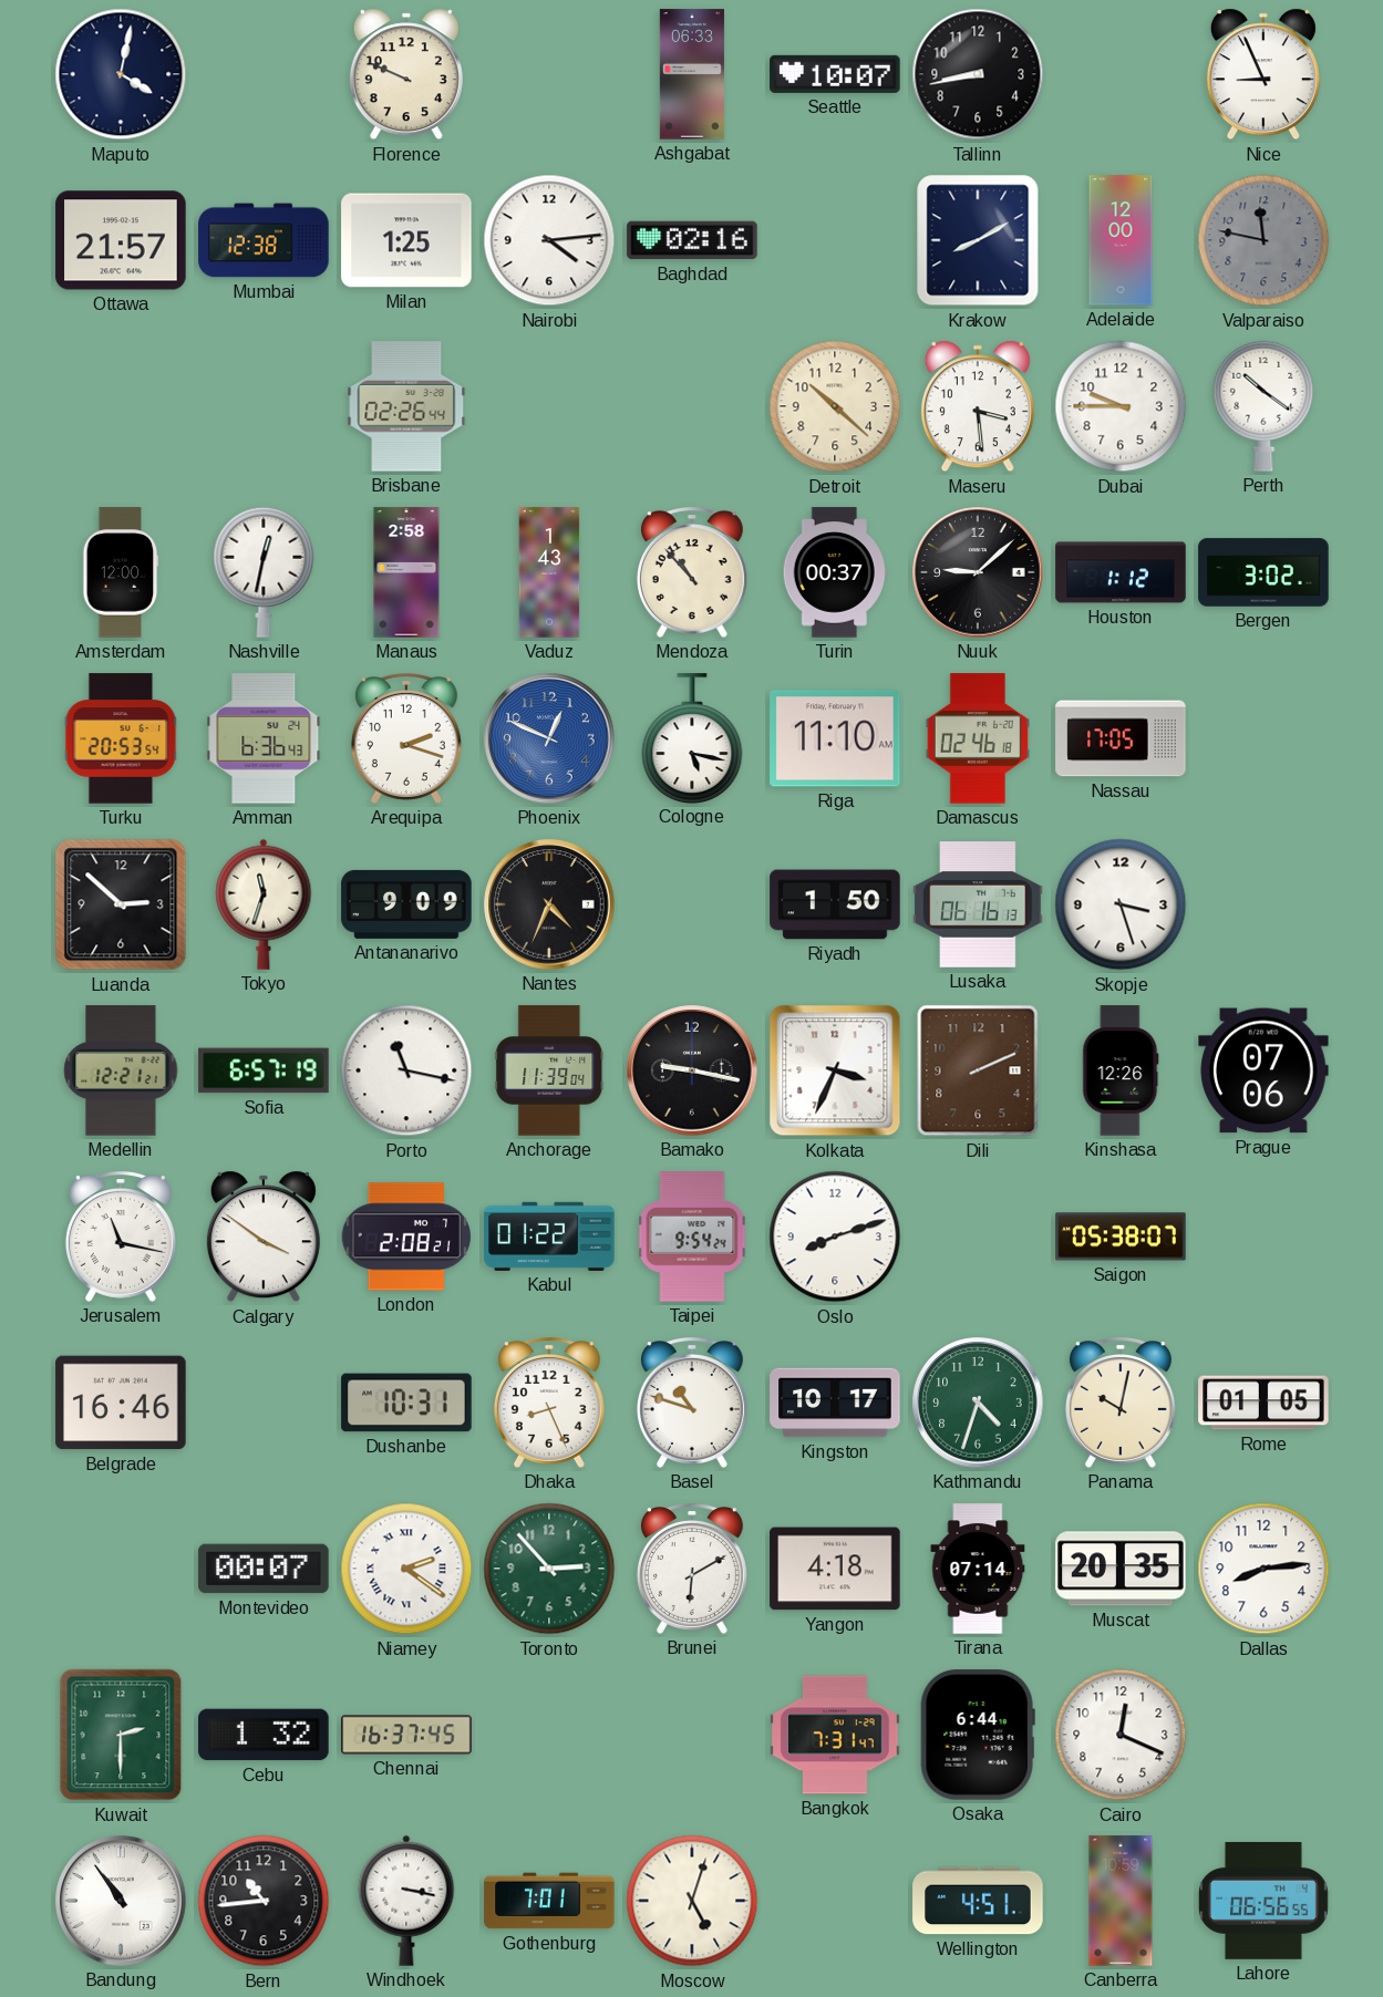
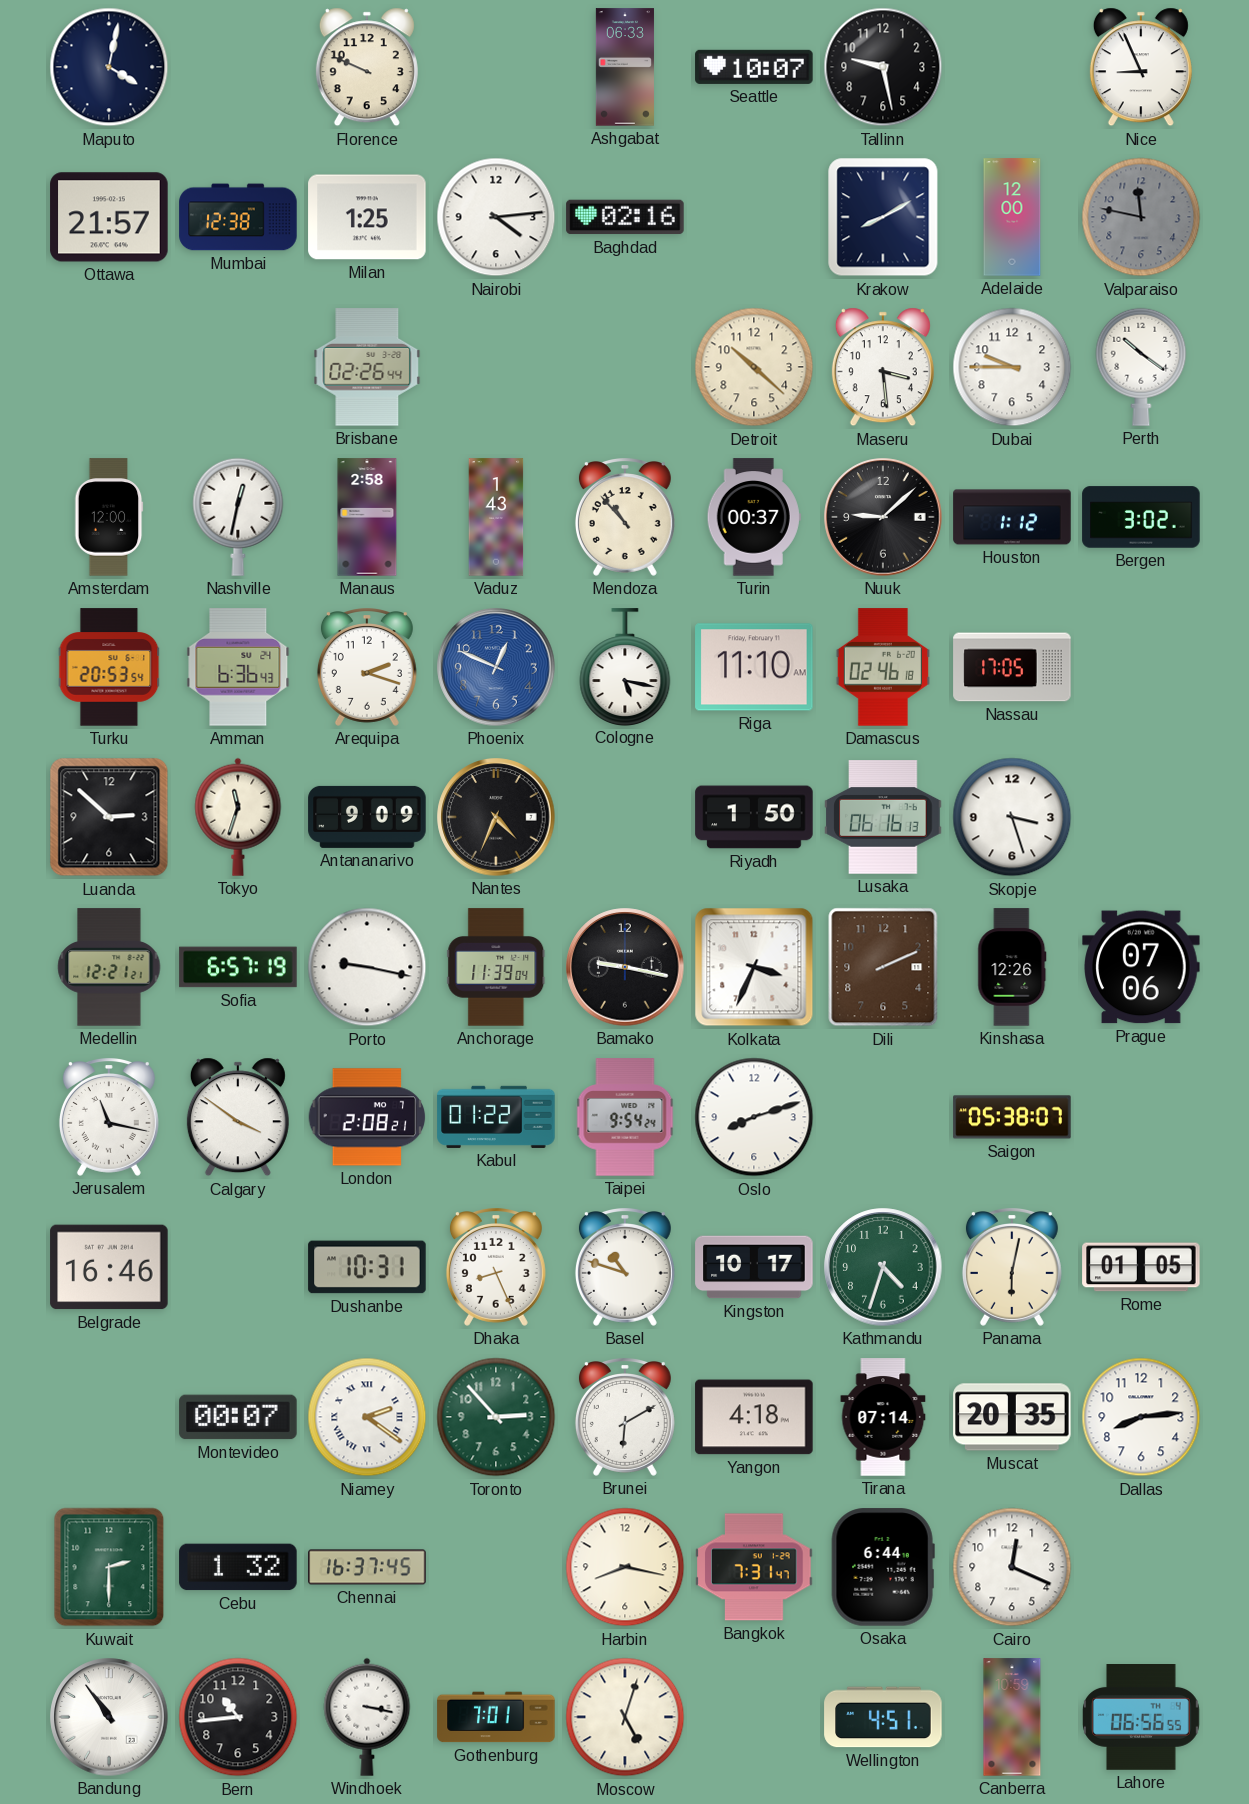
Tallinn: 8:43 -> 9:28
Porto: 11:17 -> 9:17
Panama: 10:02 -> 6:02
Harbin: none -> 8:17
